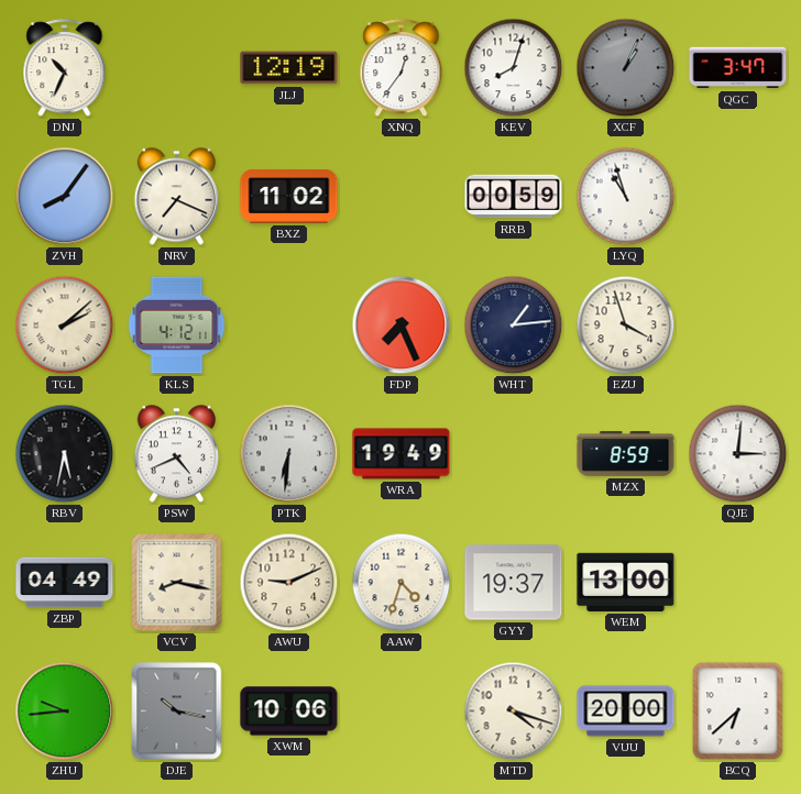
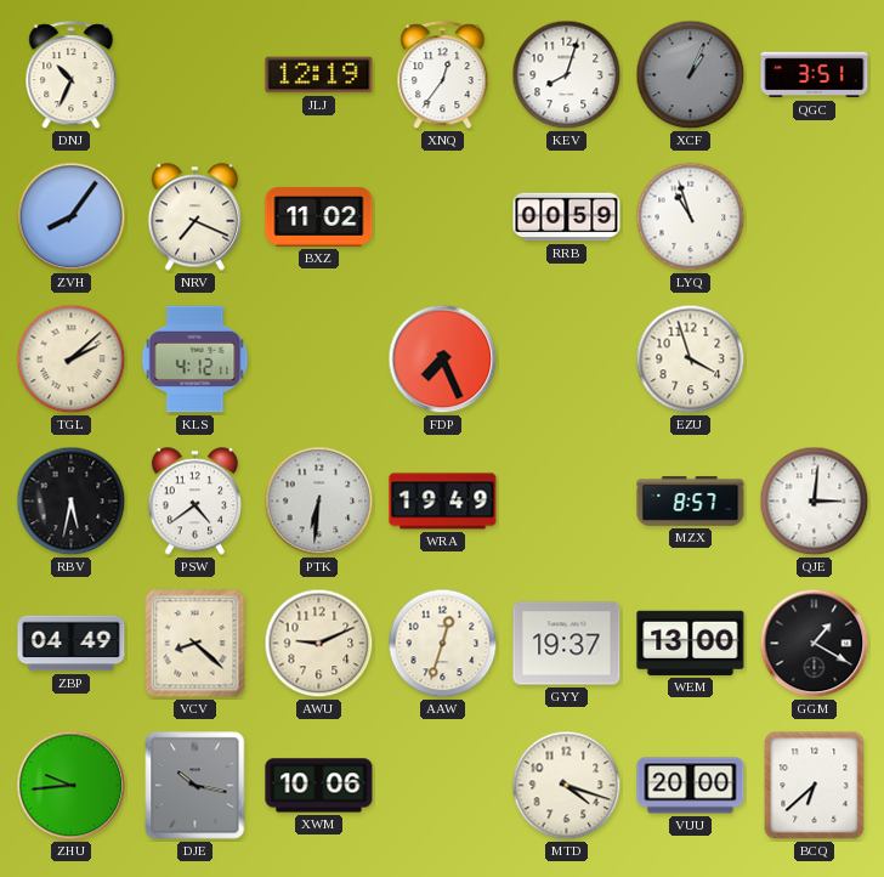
QGC: 3:47 -> 3:51
WHT: 1:14 -> none
PSW: 4:41 -> 4:39
MZX: 8:59 -> 8:57
VCV: 8:17 -> 8:22
AAW: 4:33 -> 12:33
GGM: none -> 1:20
